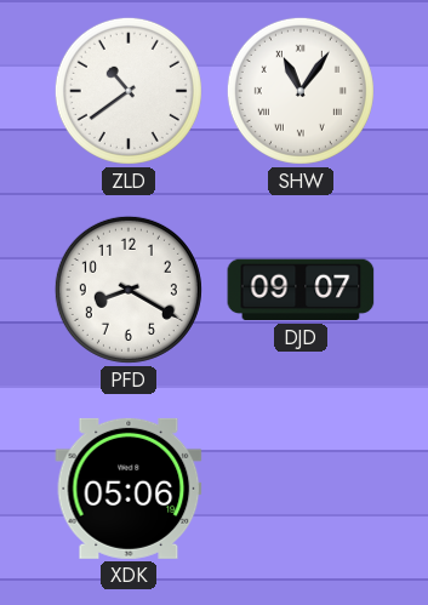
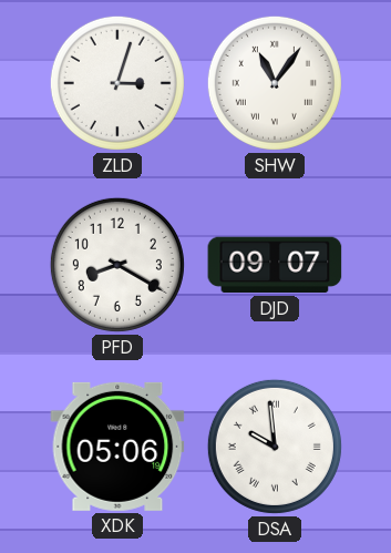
ZLD: 10:39 -> 3:03
DSA: none -> 9:59
